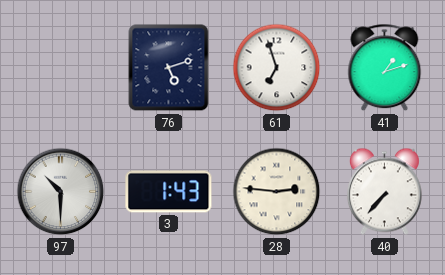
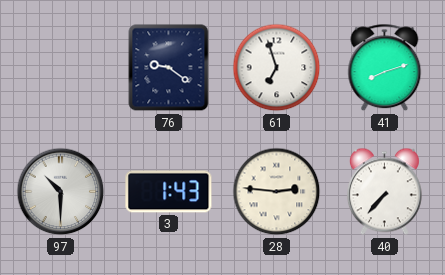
76: 5:12 -> 9:21
41: 1:12 -> 8:12
